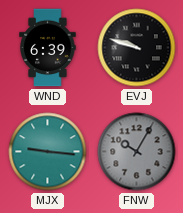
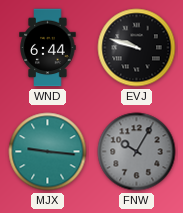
WND: 6:39 -> 6:44
